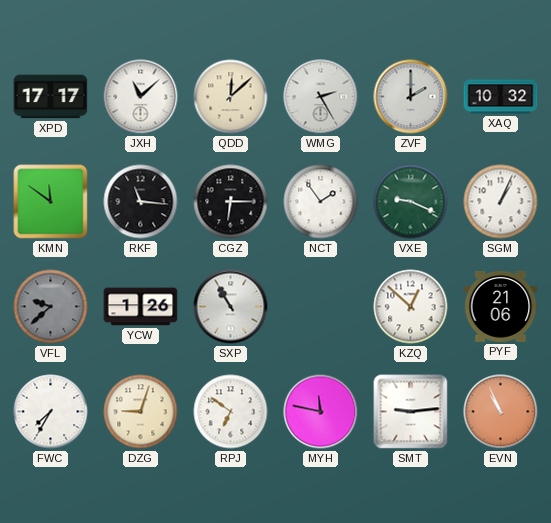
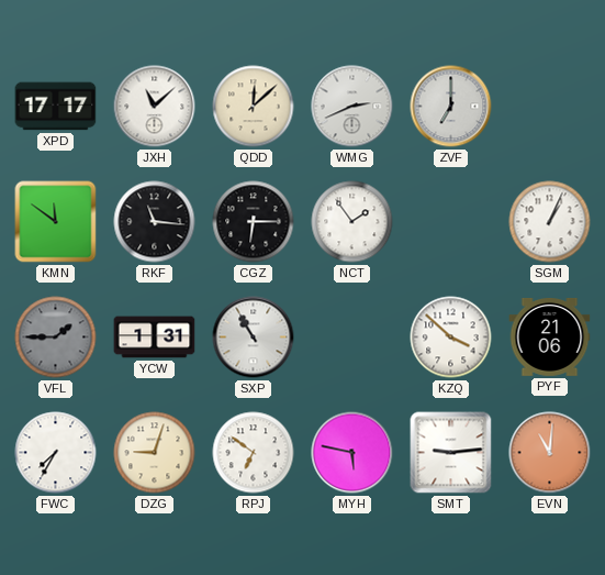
WMG: 2:25 -> 2:41
ZVF: 2:00 -> 7:00
XAQ: 10:32 -> none
VXE: 9:19 -> none
VFL: 9:38 -> 1:45
YCW: 1:26 -> 1:31
KZQ: 12:52 -> 3:52
MYH: 11:47 -> 5:47
EVN: 10:56 -> 11:01
